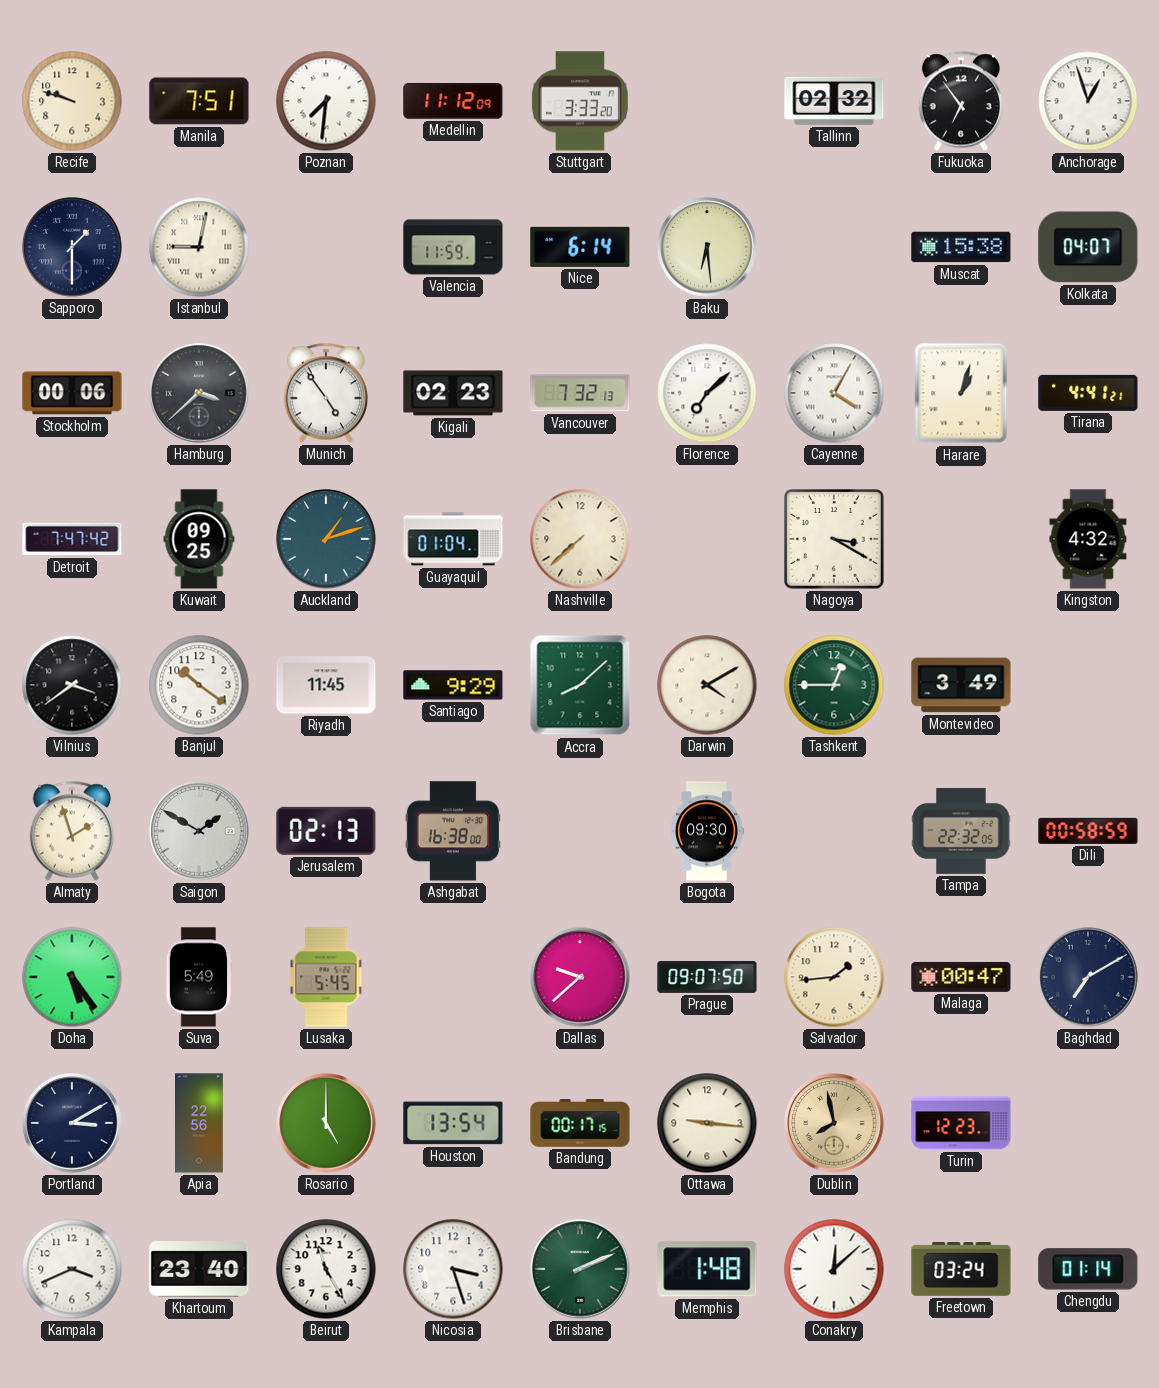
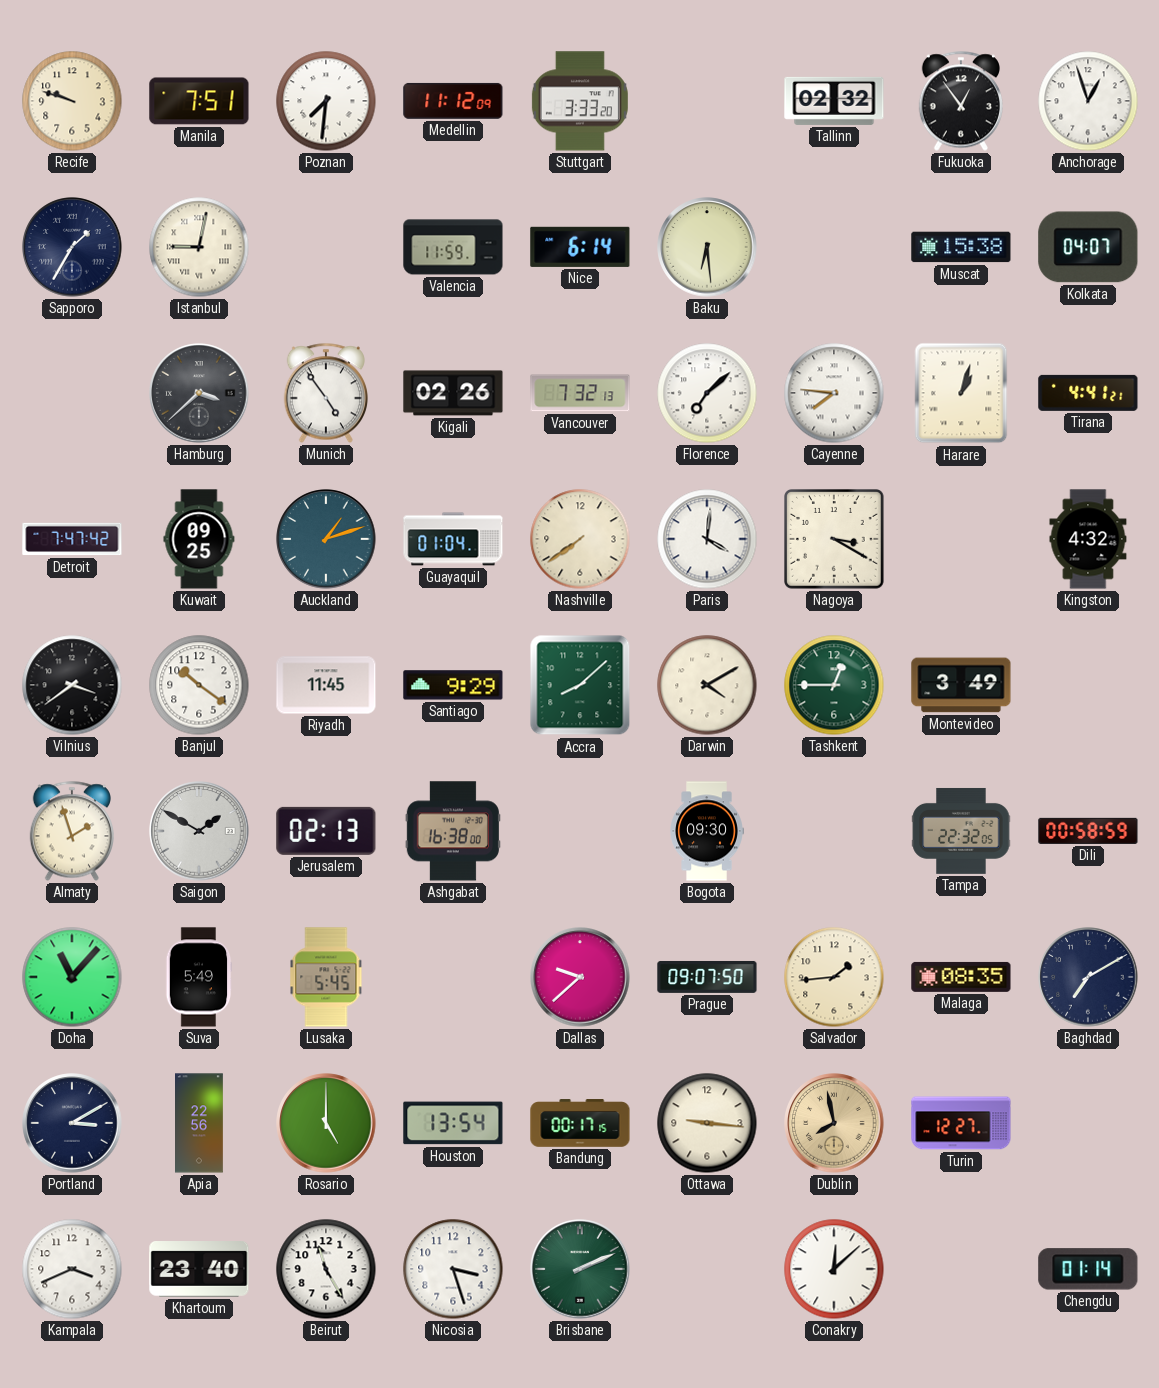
Fukuoka: 6:54 -> 12:54
Sapporo: 1:30 -> 1:35
Stockholm: 00:06 -> none
Kigali: 02:23 -> 02:26
Cayenne: 4:05 -> 7:46
Nashville: 7:38 -> 7:39
Paris: none -> 4:01
Doha: 5:24 -> 11:07
Malaga: 00:47 -> 08:35
Turin: 12:23 -> 12:27
Memphis: 1:48 -> none
Freetown: 03:24 -> none
